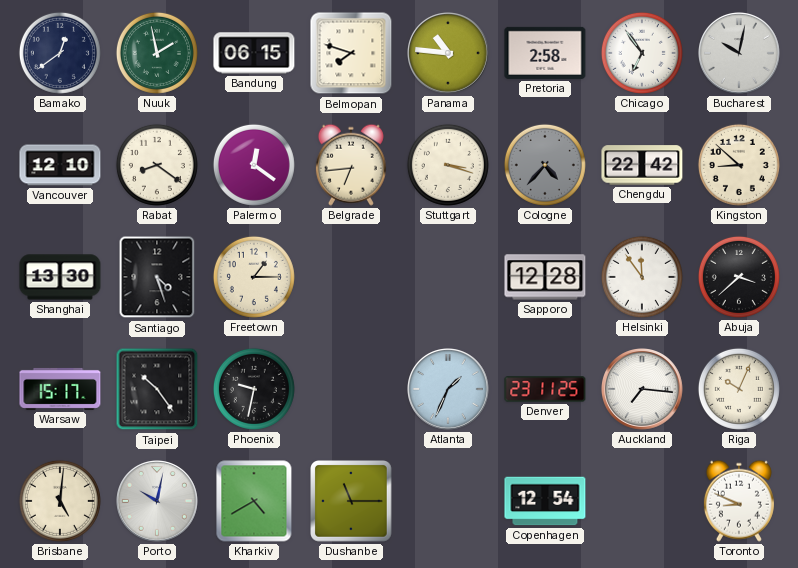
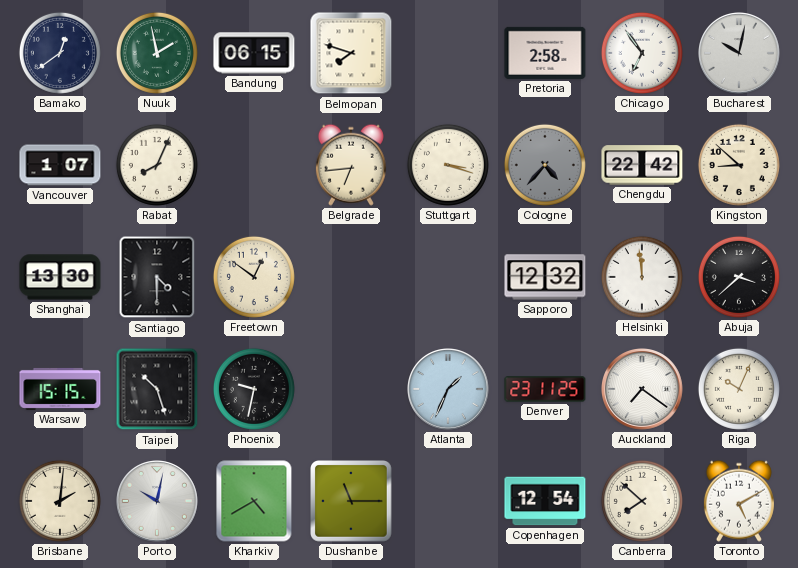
Panama: 10:46 -> none
Vancouver: 12:10 -> 1:07
Rabat: 8:21 -> 8:04
Palermo: 12:21 -> none
Santiago: 4:27 -> 4:30
Freetown: 1:15 -> 12:51
Sapporo: 12:28 -> 12:32
Helsinki: 11:54 -> 11:59
Warsaw: 15:17 -> 15:15
Taipei: 10:24 -> 10:27
Auckland: 7:16 -> 7:21
Brisbane: 5:01 -> 2:01
Canberra: none -> 7:52
Toronto: 8:49 -> 5:10
